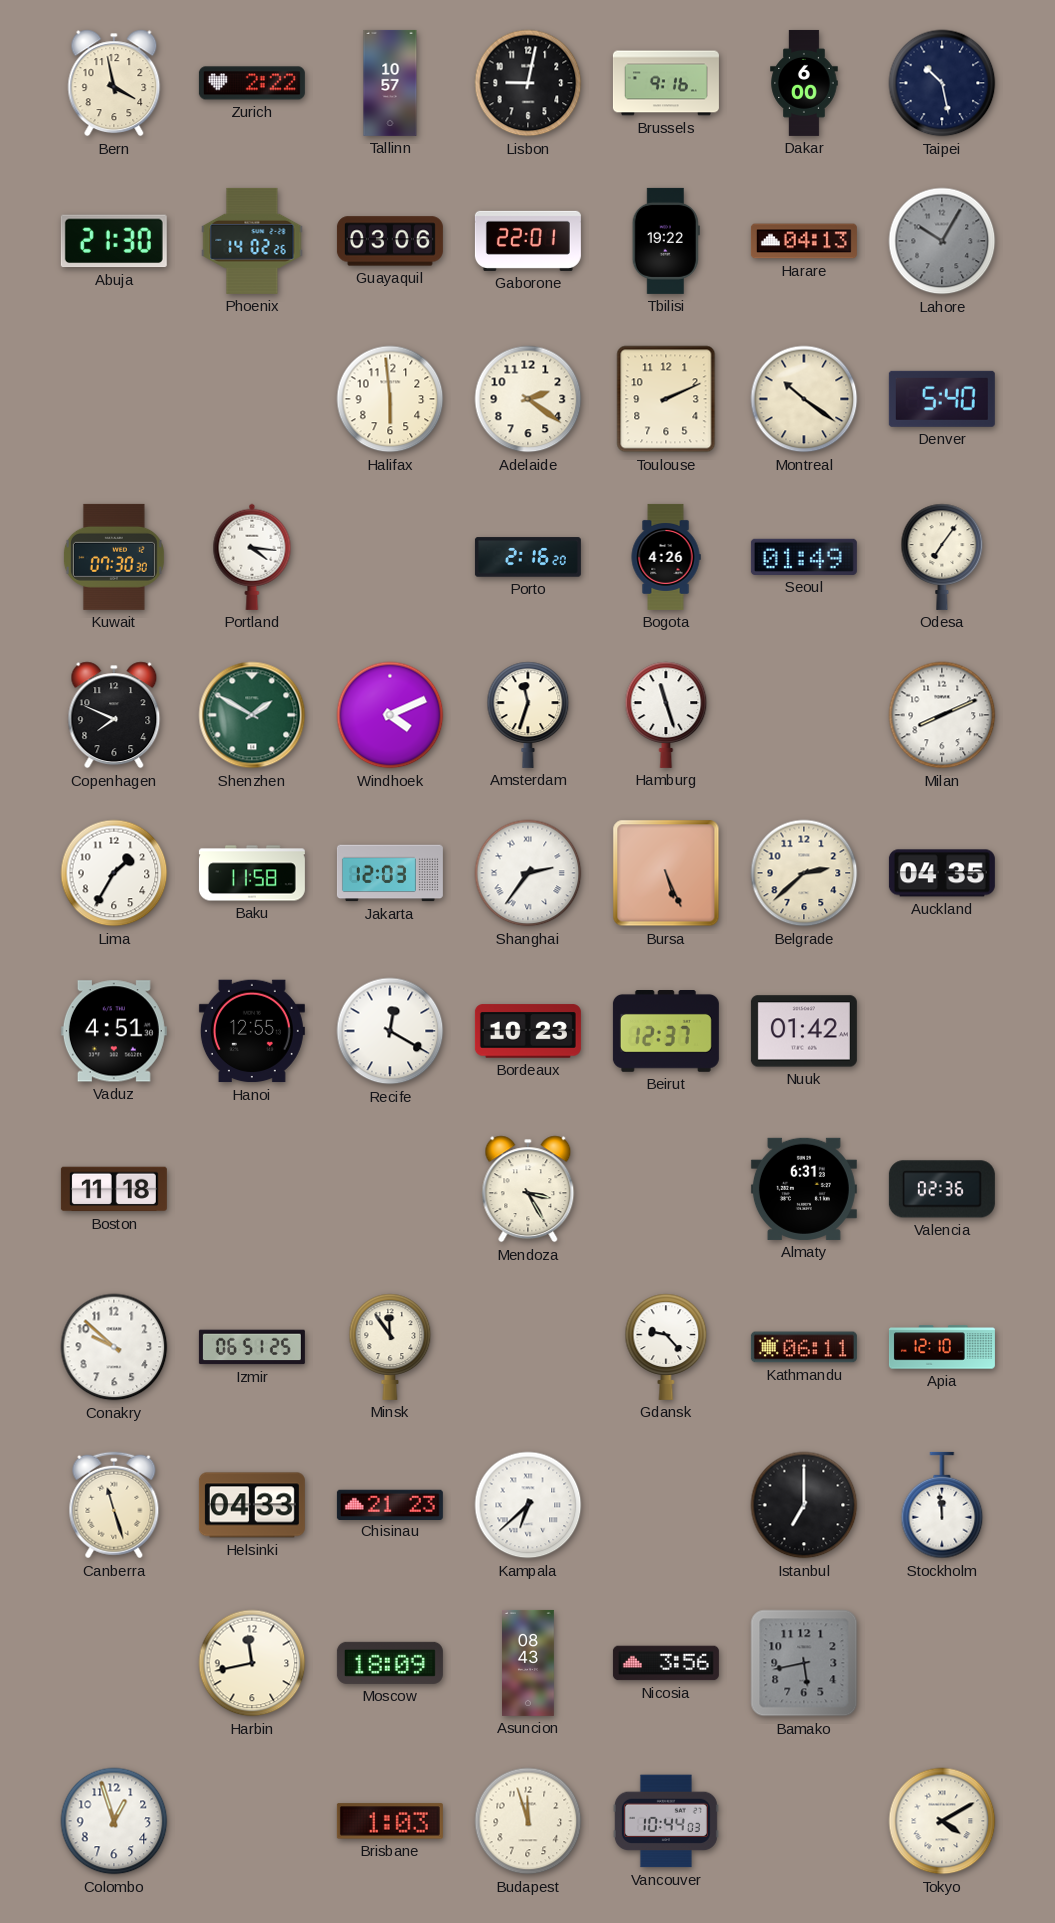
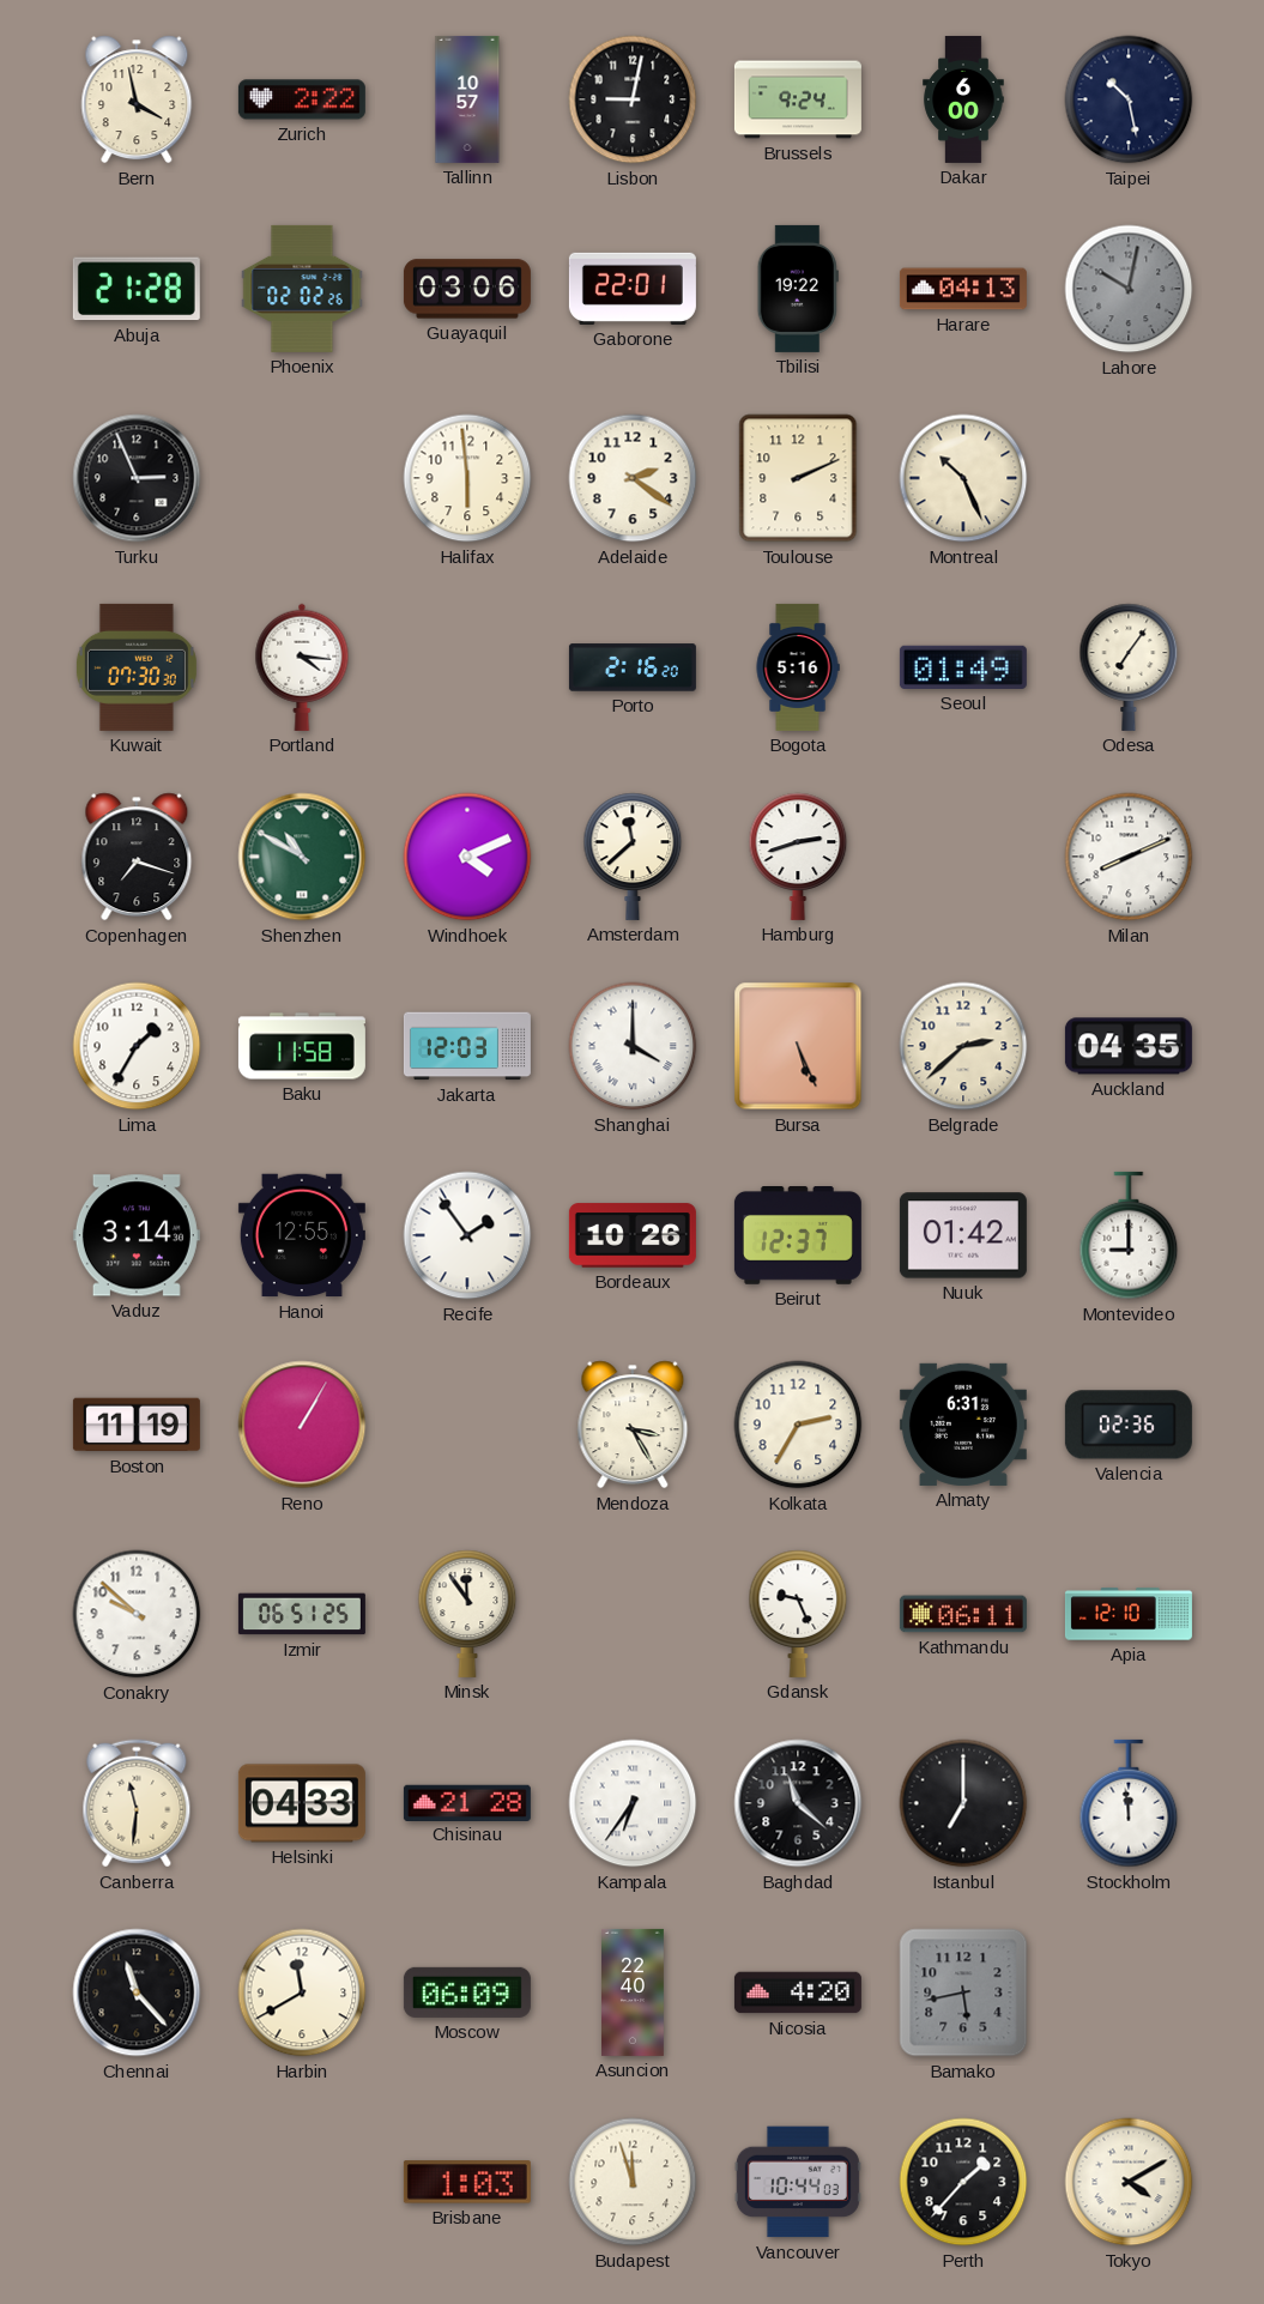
Brussels: 9:16 -> 9:24
Abuja: 21:30 -> 21:28
Phoenix: 14:02 -> 02:02
Lahore: 10:05 -> 10:02
Turku: none -> 2:56
Montreal: 10:21 -> 10:26
Denver: 5:40 -> none
Bogota: 4:26 -> 5:16
Copenhagen: 7:49 -> 7:18
Shenzhen: 1:50 -> 10:50
Amsterdam: 11:33 -> 11:38
Hamburg: 11:27 -> 2:42
Shanghai: 2:36 -> 4:00
Vaduz: 4:51 -> 3:14
Recife: 12:20 -> 1:54
Bordeaux: 10:23 -> 10:26
Montevideo: none -> 9:00
Boston: 11:18 -> 11:19
Reno: none -> 1:05
Kolkata: none -> 2:35
Gdansk: 9:23 -> 9:26
Canberra: 11:27 -> 11:31
Chisinau: 21:23 -> 21:28
Kampala: 6:38 -> 6:36
Baghdad: none -> 11:22
Chennai: none -> 11:23
Harbin: 11:43 -> 11:40
Moscow: 18:09 -> 06:09
Asuncion: 08:43 -> 22:40
Nicosia: 3:56 -> 4:20
Colombo: 12:57 -> none
Perth: none -> 1:37
